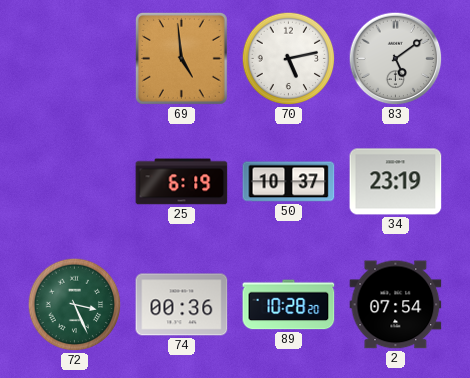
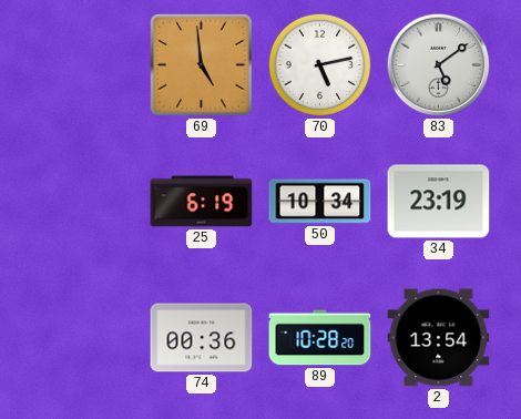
50: 10:37 -> 10:34
72: 3:26 -> none
2: 07:54 -> 13:54
